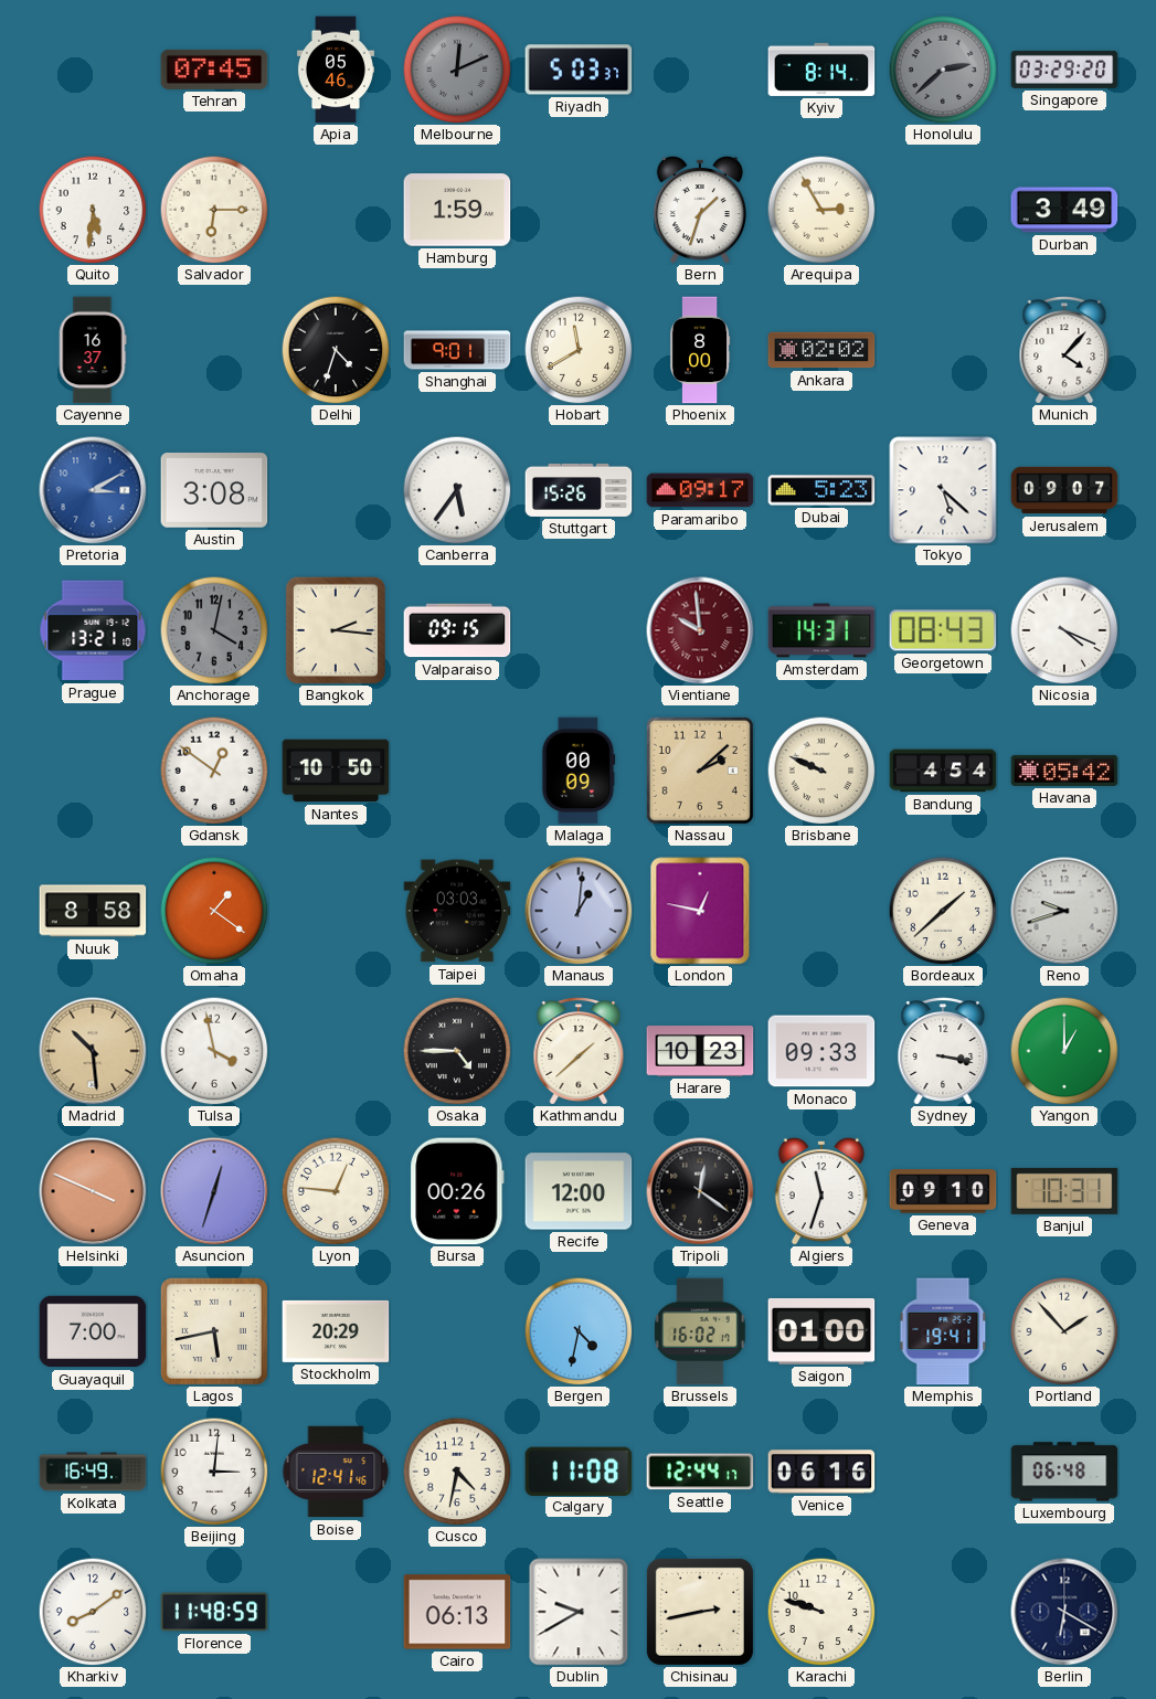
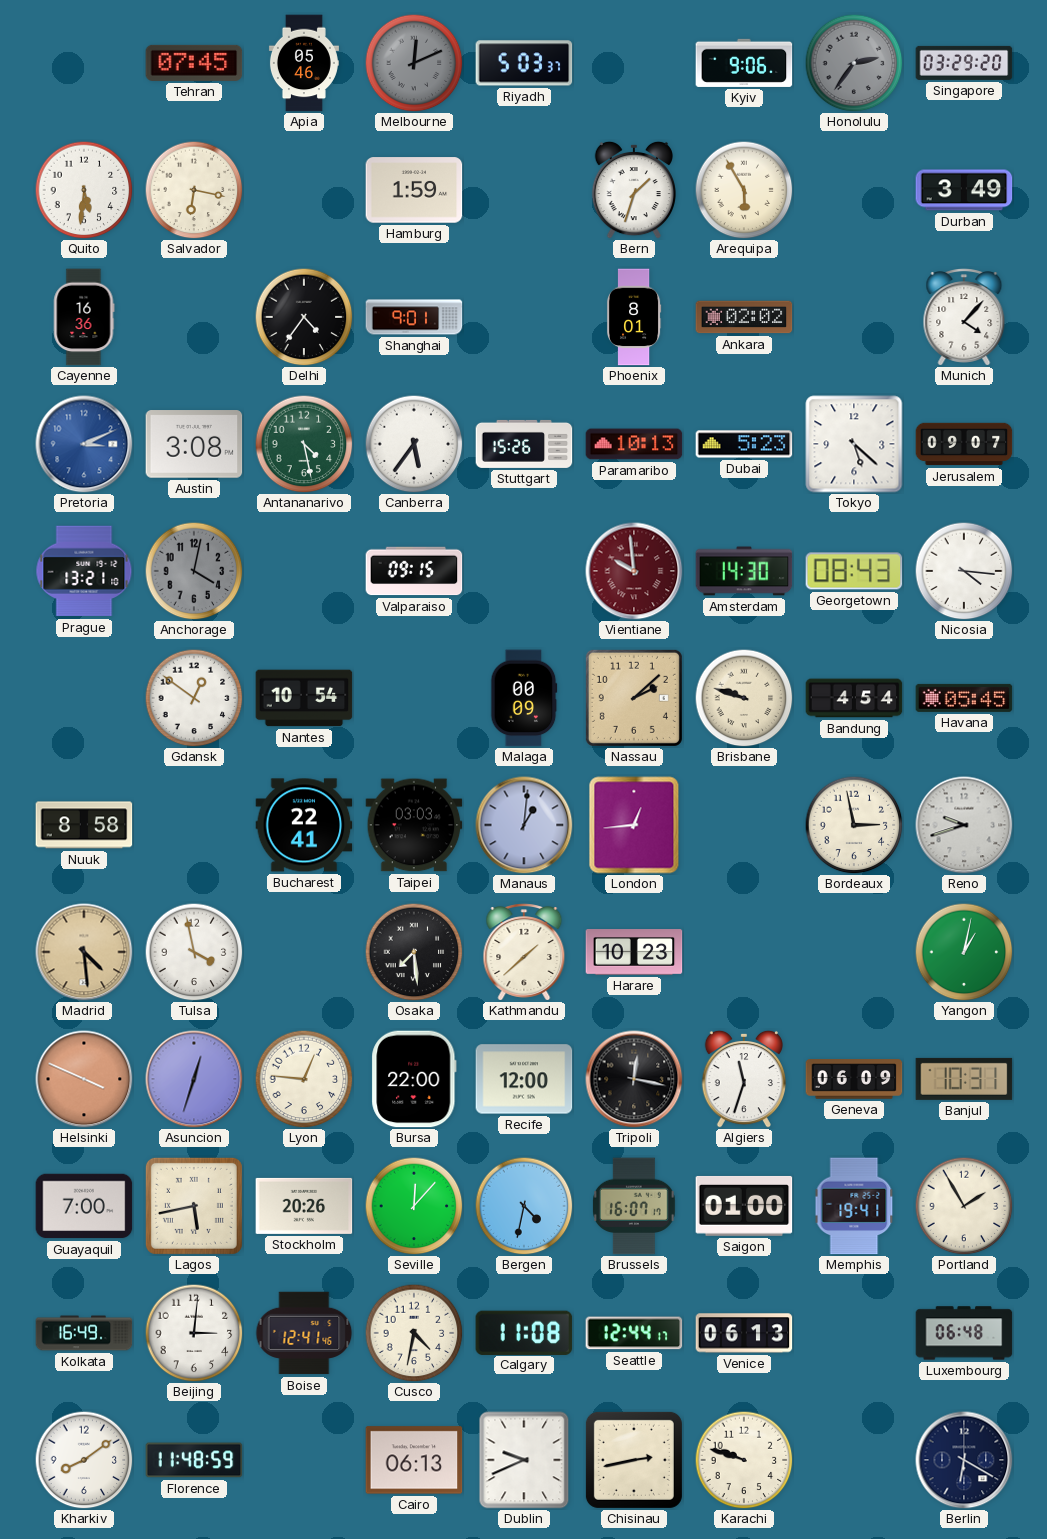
Kyiv: 8:14 -> 9:06
Honolulu: 2:38 -> 2:36
Salvador: 6:15 -> 6:17
Arequipa: 2:55 -> 5:55
Cayenne: 16:37 -> 16:36
Delhi: 4:33 -> 4:36
Hobart: 11:40 -> none
Phoenix: 8:00 -> 8:01
Pretoria: 3:10 -> 3:11
Antananarivo: none -> 4:28
Paramaribo: 09:17 -> 10:13
Bangkok: 2:16 -> none
Amsterdam: 14:31 -> 14:30
Nicosia: 4:19 -> 4:16
Nantes: 10:50 -> 10:54
Brisbane: 9:49 -> 9:48
Havana: 05:42 -> 05:45
Omaha: 1:21 -> none
Bucharest: none -> 22:41
London: 12:47 -> 12:44
Bordeaux: 1:38 -> 2:58
Madrid: 10:29 -> 4:29
Osaka: 4:45 -> 7:29
Monaco: 09:33 -> none
Sydney: 3:17 -> none
Yangon: 1:00 -> 1:02
Bursa: 00:26 -> 22:00
Tripoli: 12:21 -> 12:17
Geneva: 09:10 -> 06:09
Stockholm: 20:29 -> 20:26
Seville: none -> 12:07
Brussels: 16:02 -> 16:07
Portland: 1:53 -> 1:55
Venice: 06:16 -> 06:13
Dublin: 9:40 -> 9:41
